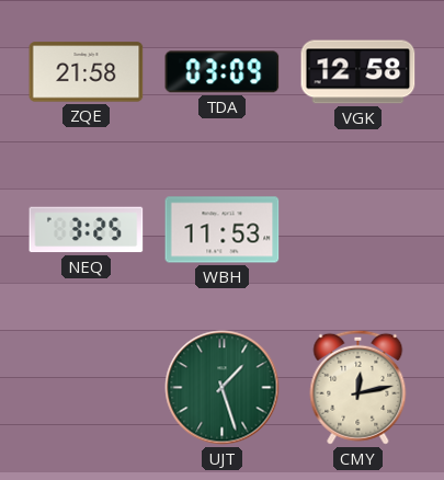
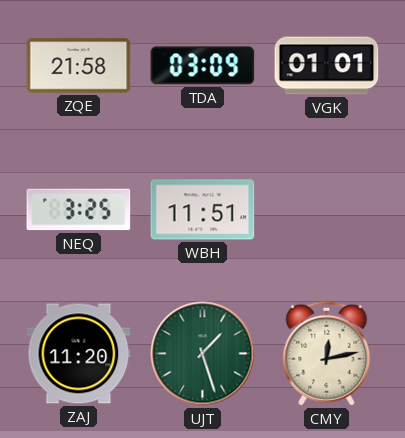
VGK: 12:58 -> 01:01
WBH: 11:53 -> 11:51
ZAJ: none -> 11:20
